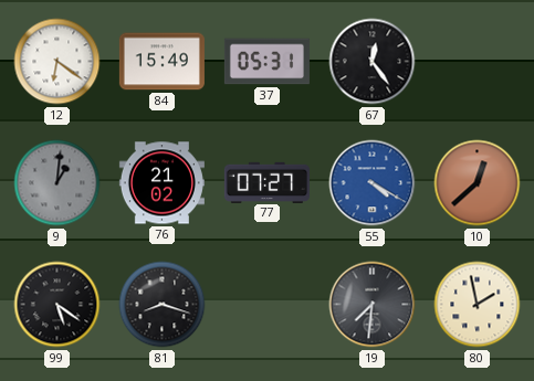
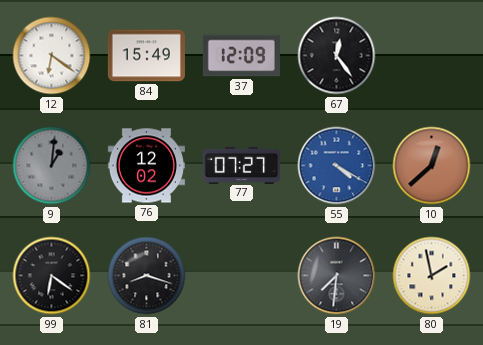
37: 05:31 -> 12:09
76: 21:02 -> 12:02
99: 5:21 -> 6:21
